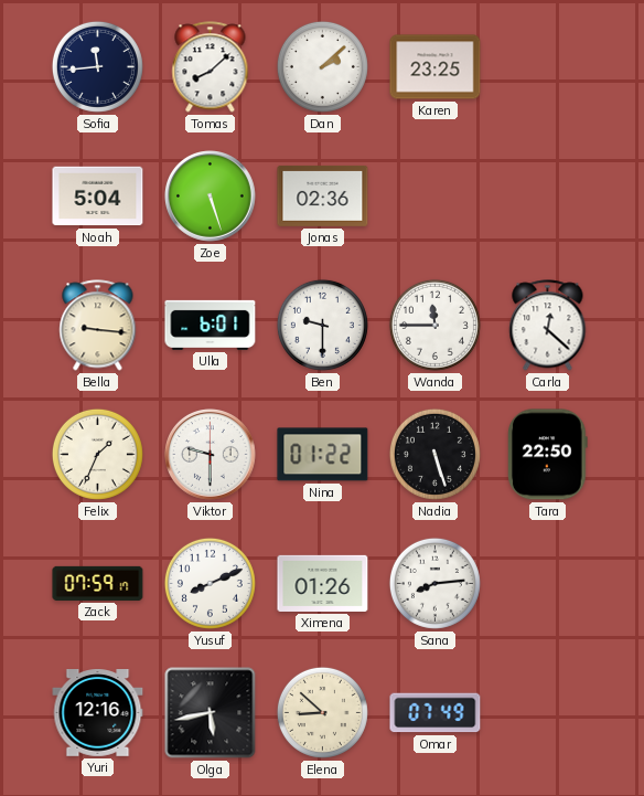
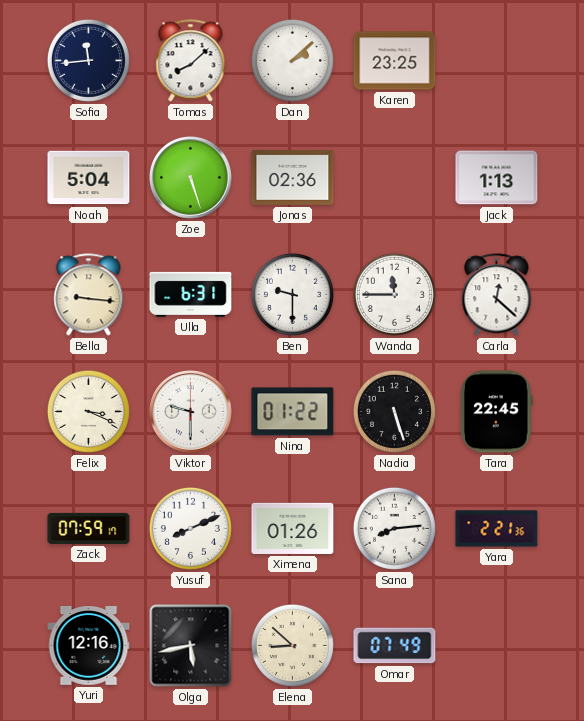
Jack: none -> 1:13
Ulla: 6:01 -> 6:31
Felix: 1:34 -> 3:19
Tara: 22:50 -> 22:45
Yara: none -> 2:21
